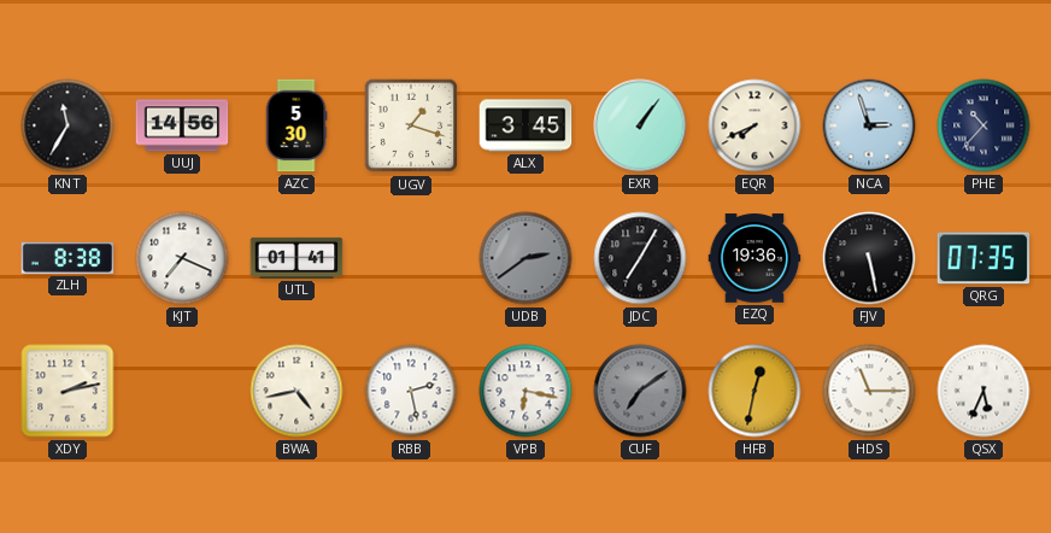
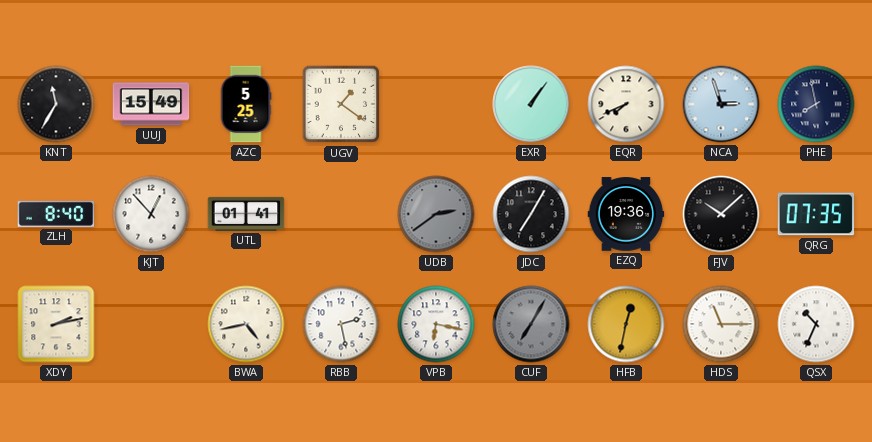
UUJ: 14:56 -> 15:49
AZC: 5:30 -> 5:25
UGV: 1:18 -> 1:21
ALX: 3:45 -> none
PHE: 10:37 -> 7:58
ZLH: 8:38 -> 8:40
KJT: 7:19 -> 12:53
FJV: 5:28 -> 10:08
CUF: 7:09 -> 7:05
QSX: 5:34 -> 10:34
